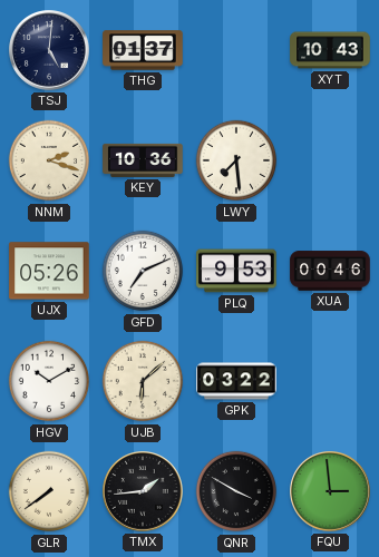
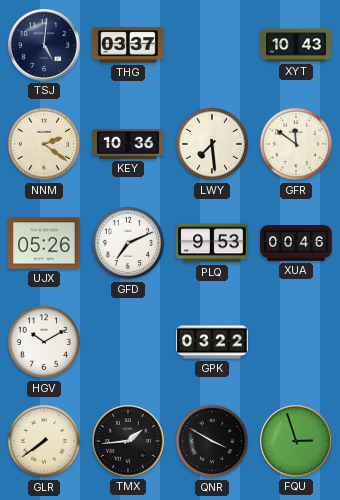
THG: 01:37 -> 03:37
NNM: 2:18 -> 2:21
GFR: none -> 11:51
UJB: 6:08 -> none
FQU: 2:59 -> 2:57
